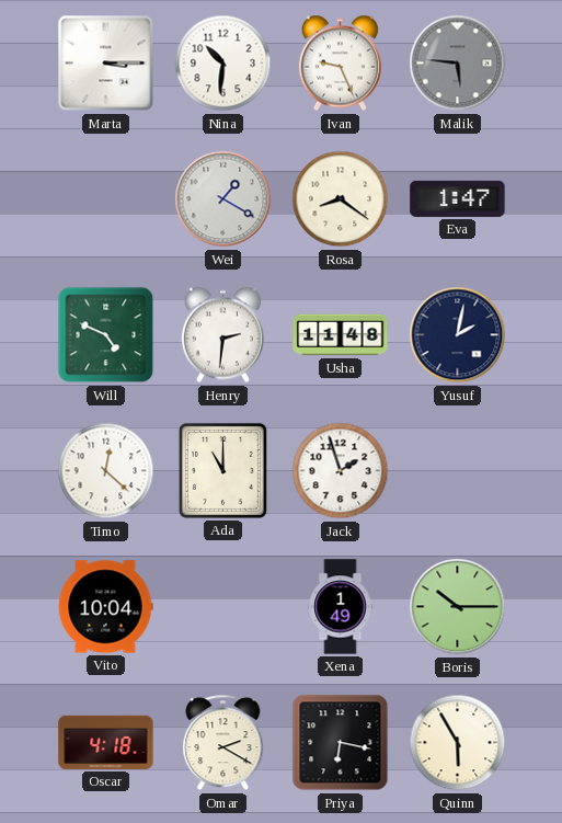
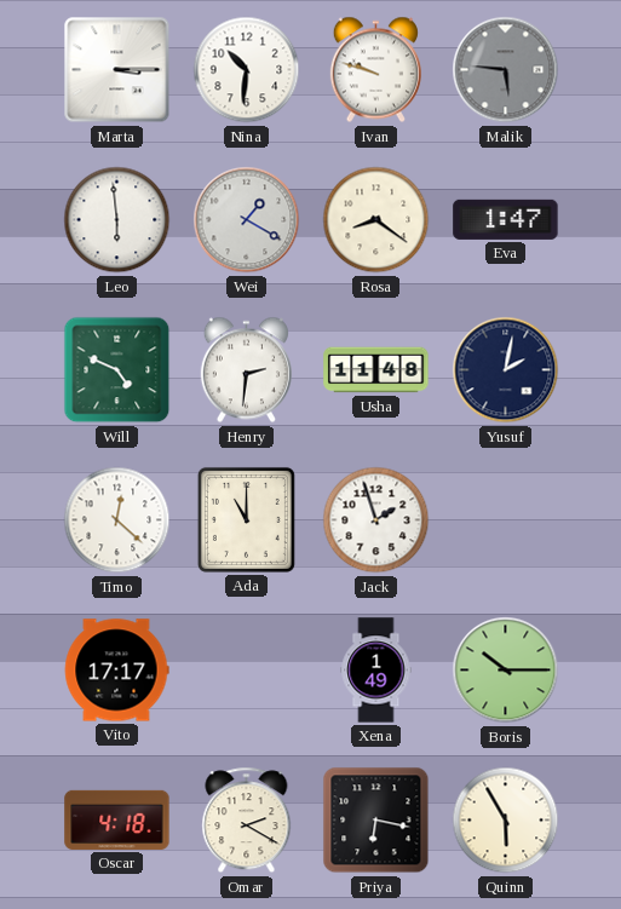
Ivan: 9:26 -> 9:48
Leo: none -> 5:59
Vito: 10:04 -> 17:17
